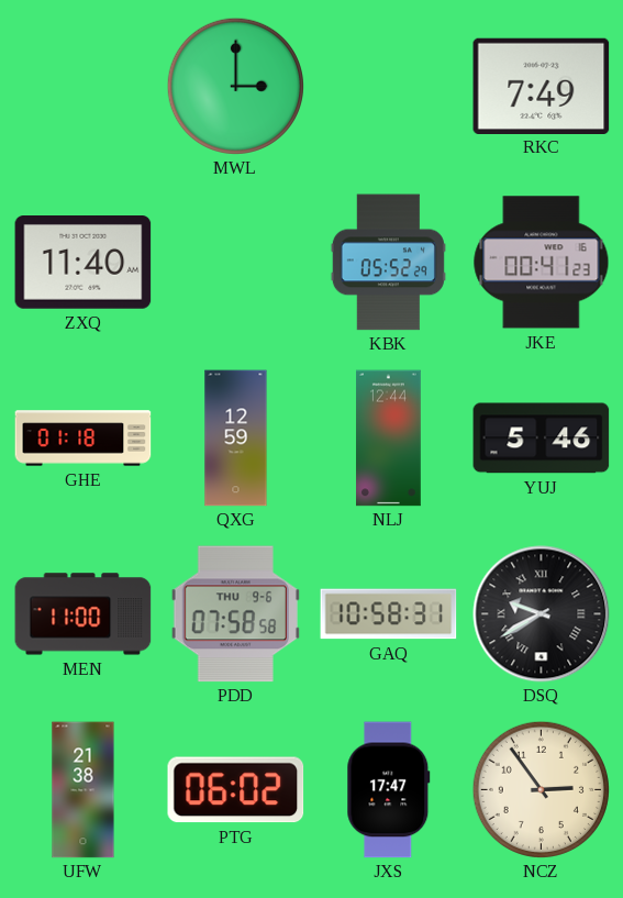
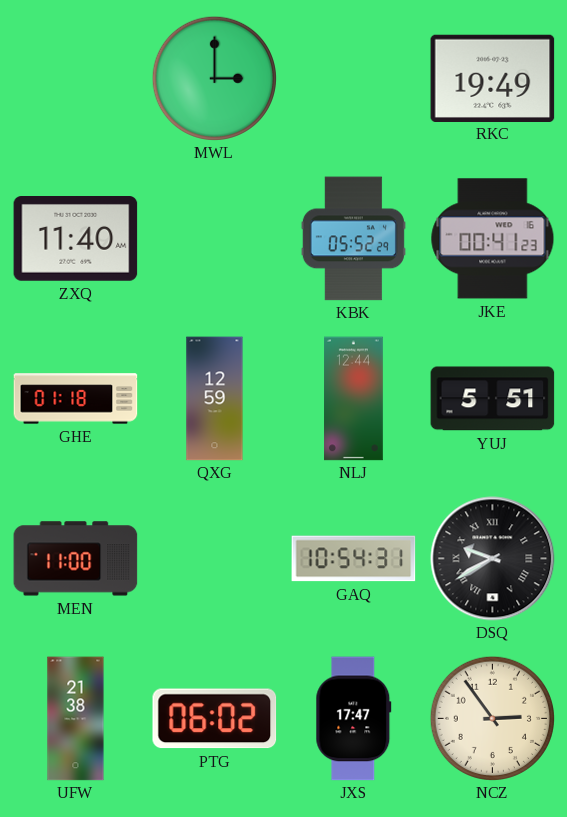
RKC: 7:49 -> 19:49
YUJ: 5:46 -> 5:51
PDD: 07:58 -> none
GAQ: 10:58 -> 10:54
